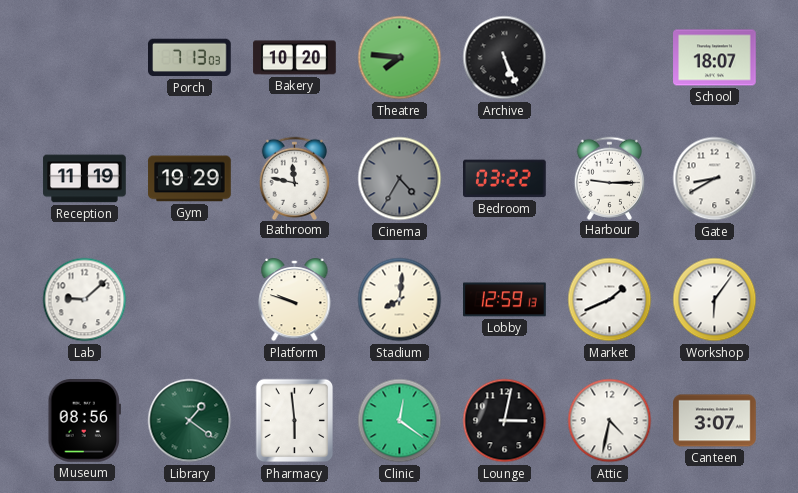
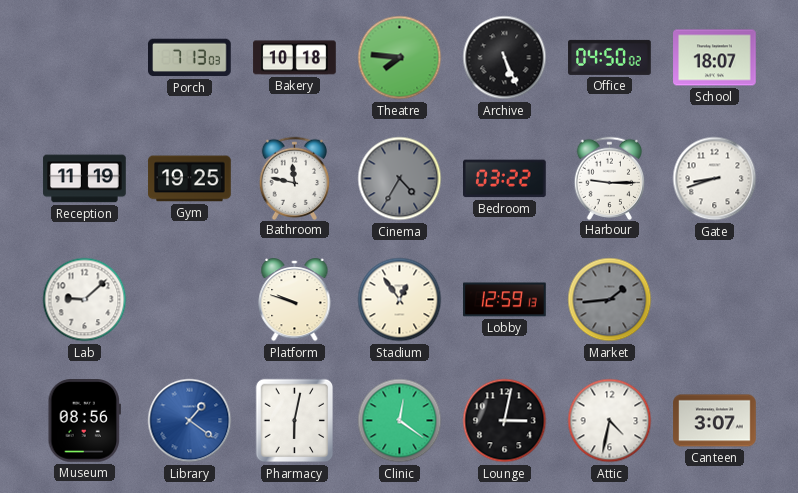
Bakery: 10:20 -> 10:18
Office: none -> 04:50
Gym: 19:29 -> 19:25
Gate: 8:40 -> 8:42
Stadium: 8:01 -> 12:54
Market: 1:41 -> 1:44
Market dial: white -> grey
Workshop: 6:06 -> none
Library dial: green -> blue
Pharmacy: 5:59 -> 6:02
